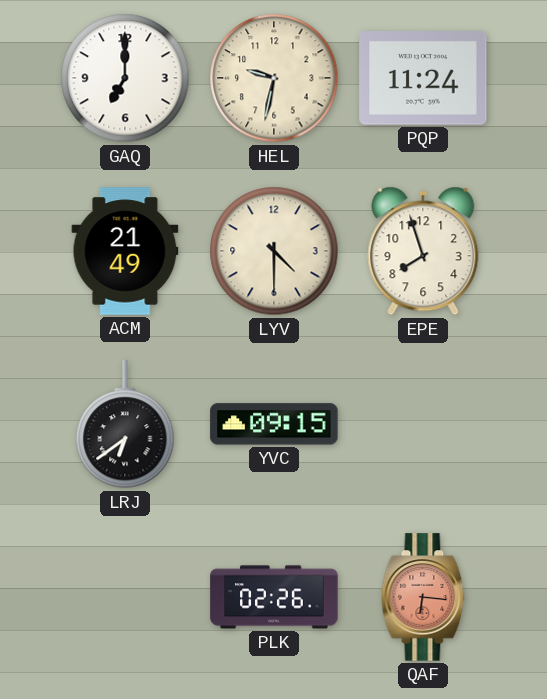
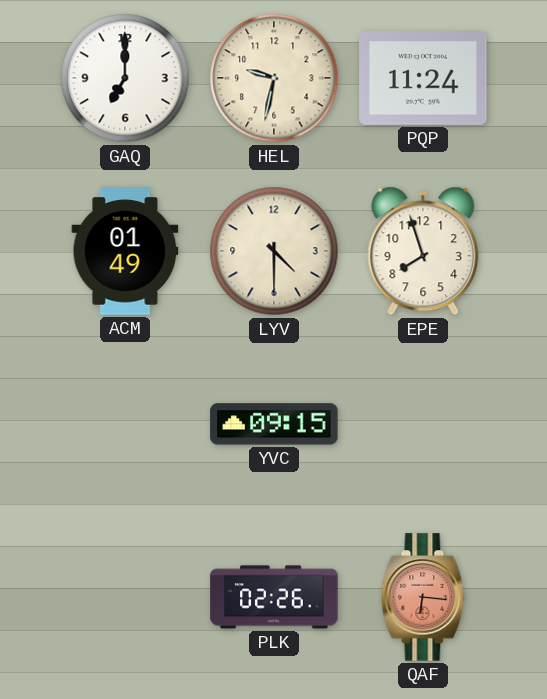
ACM: 21:49 -> 01:49
LRJ: 6:39 -> none
